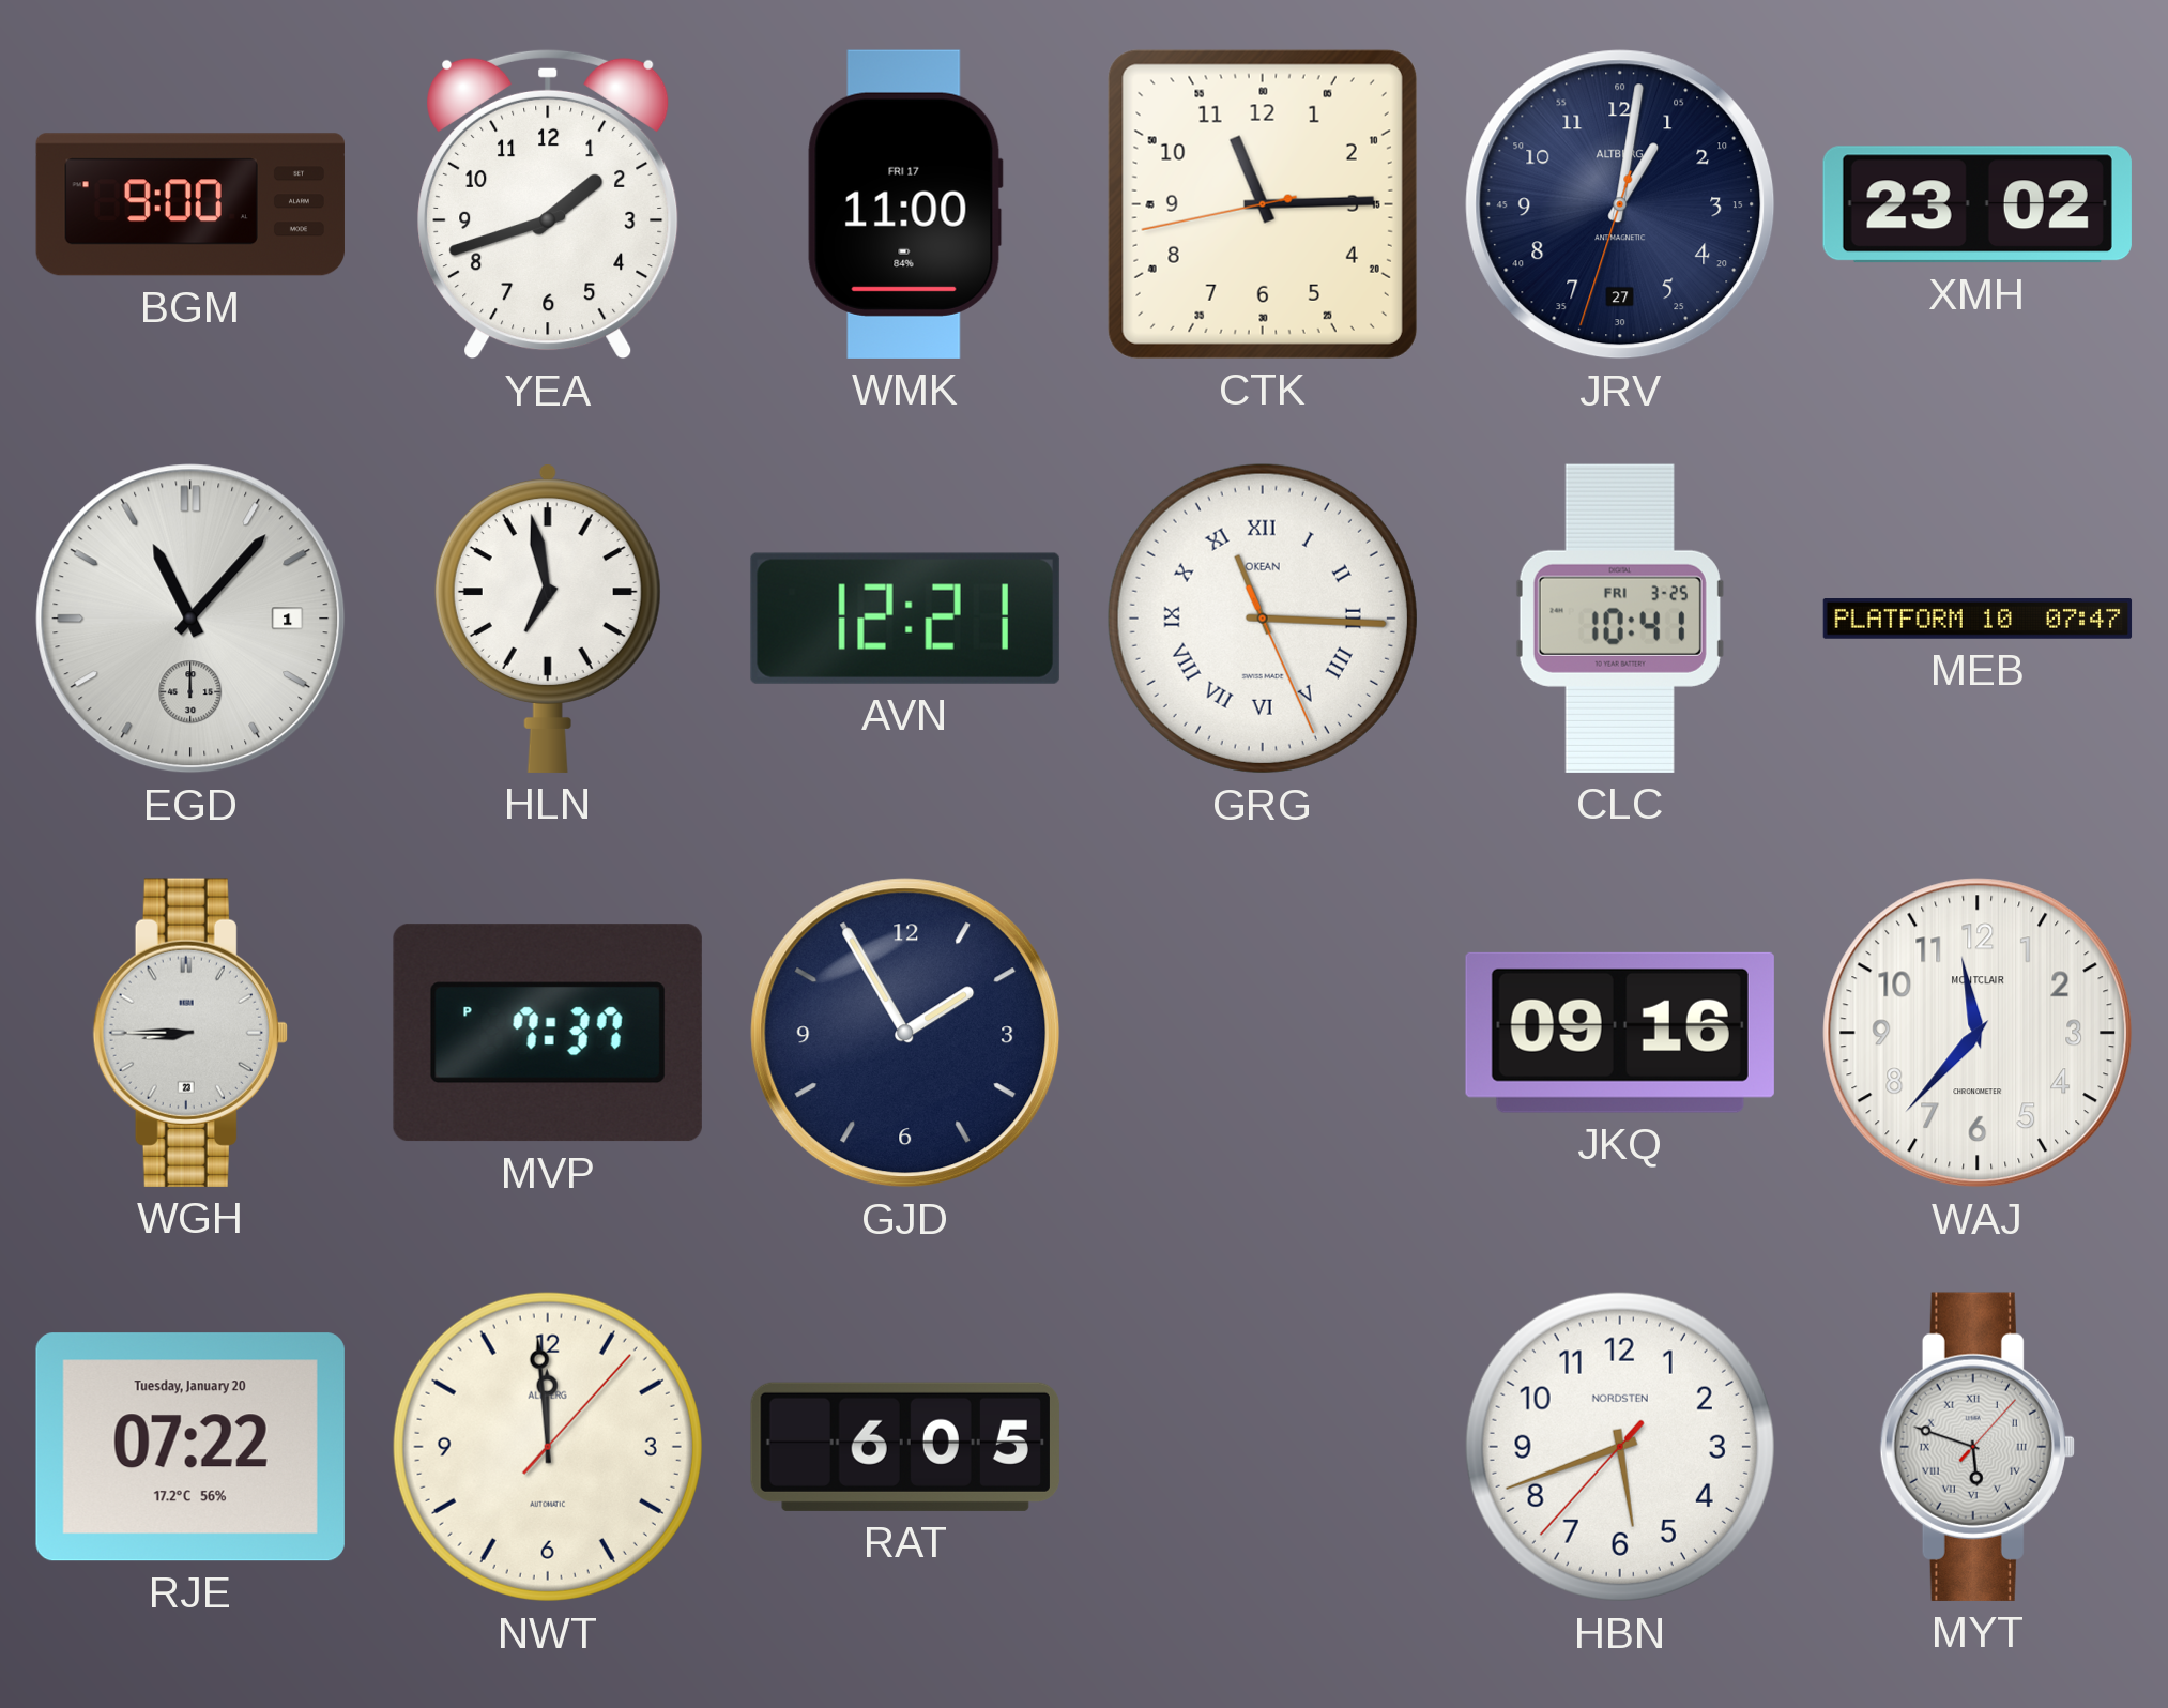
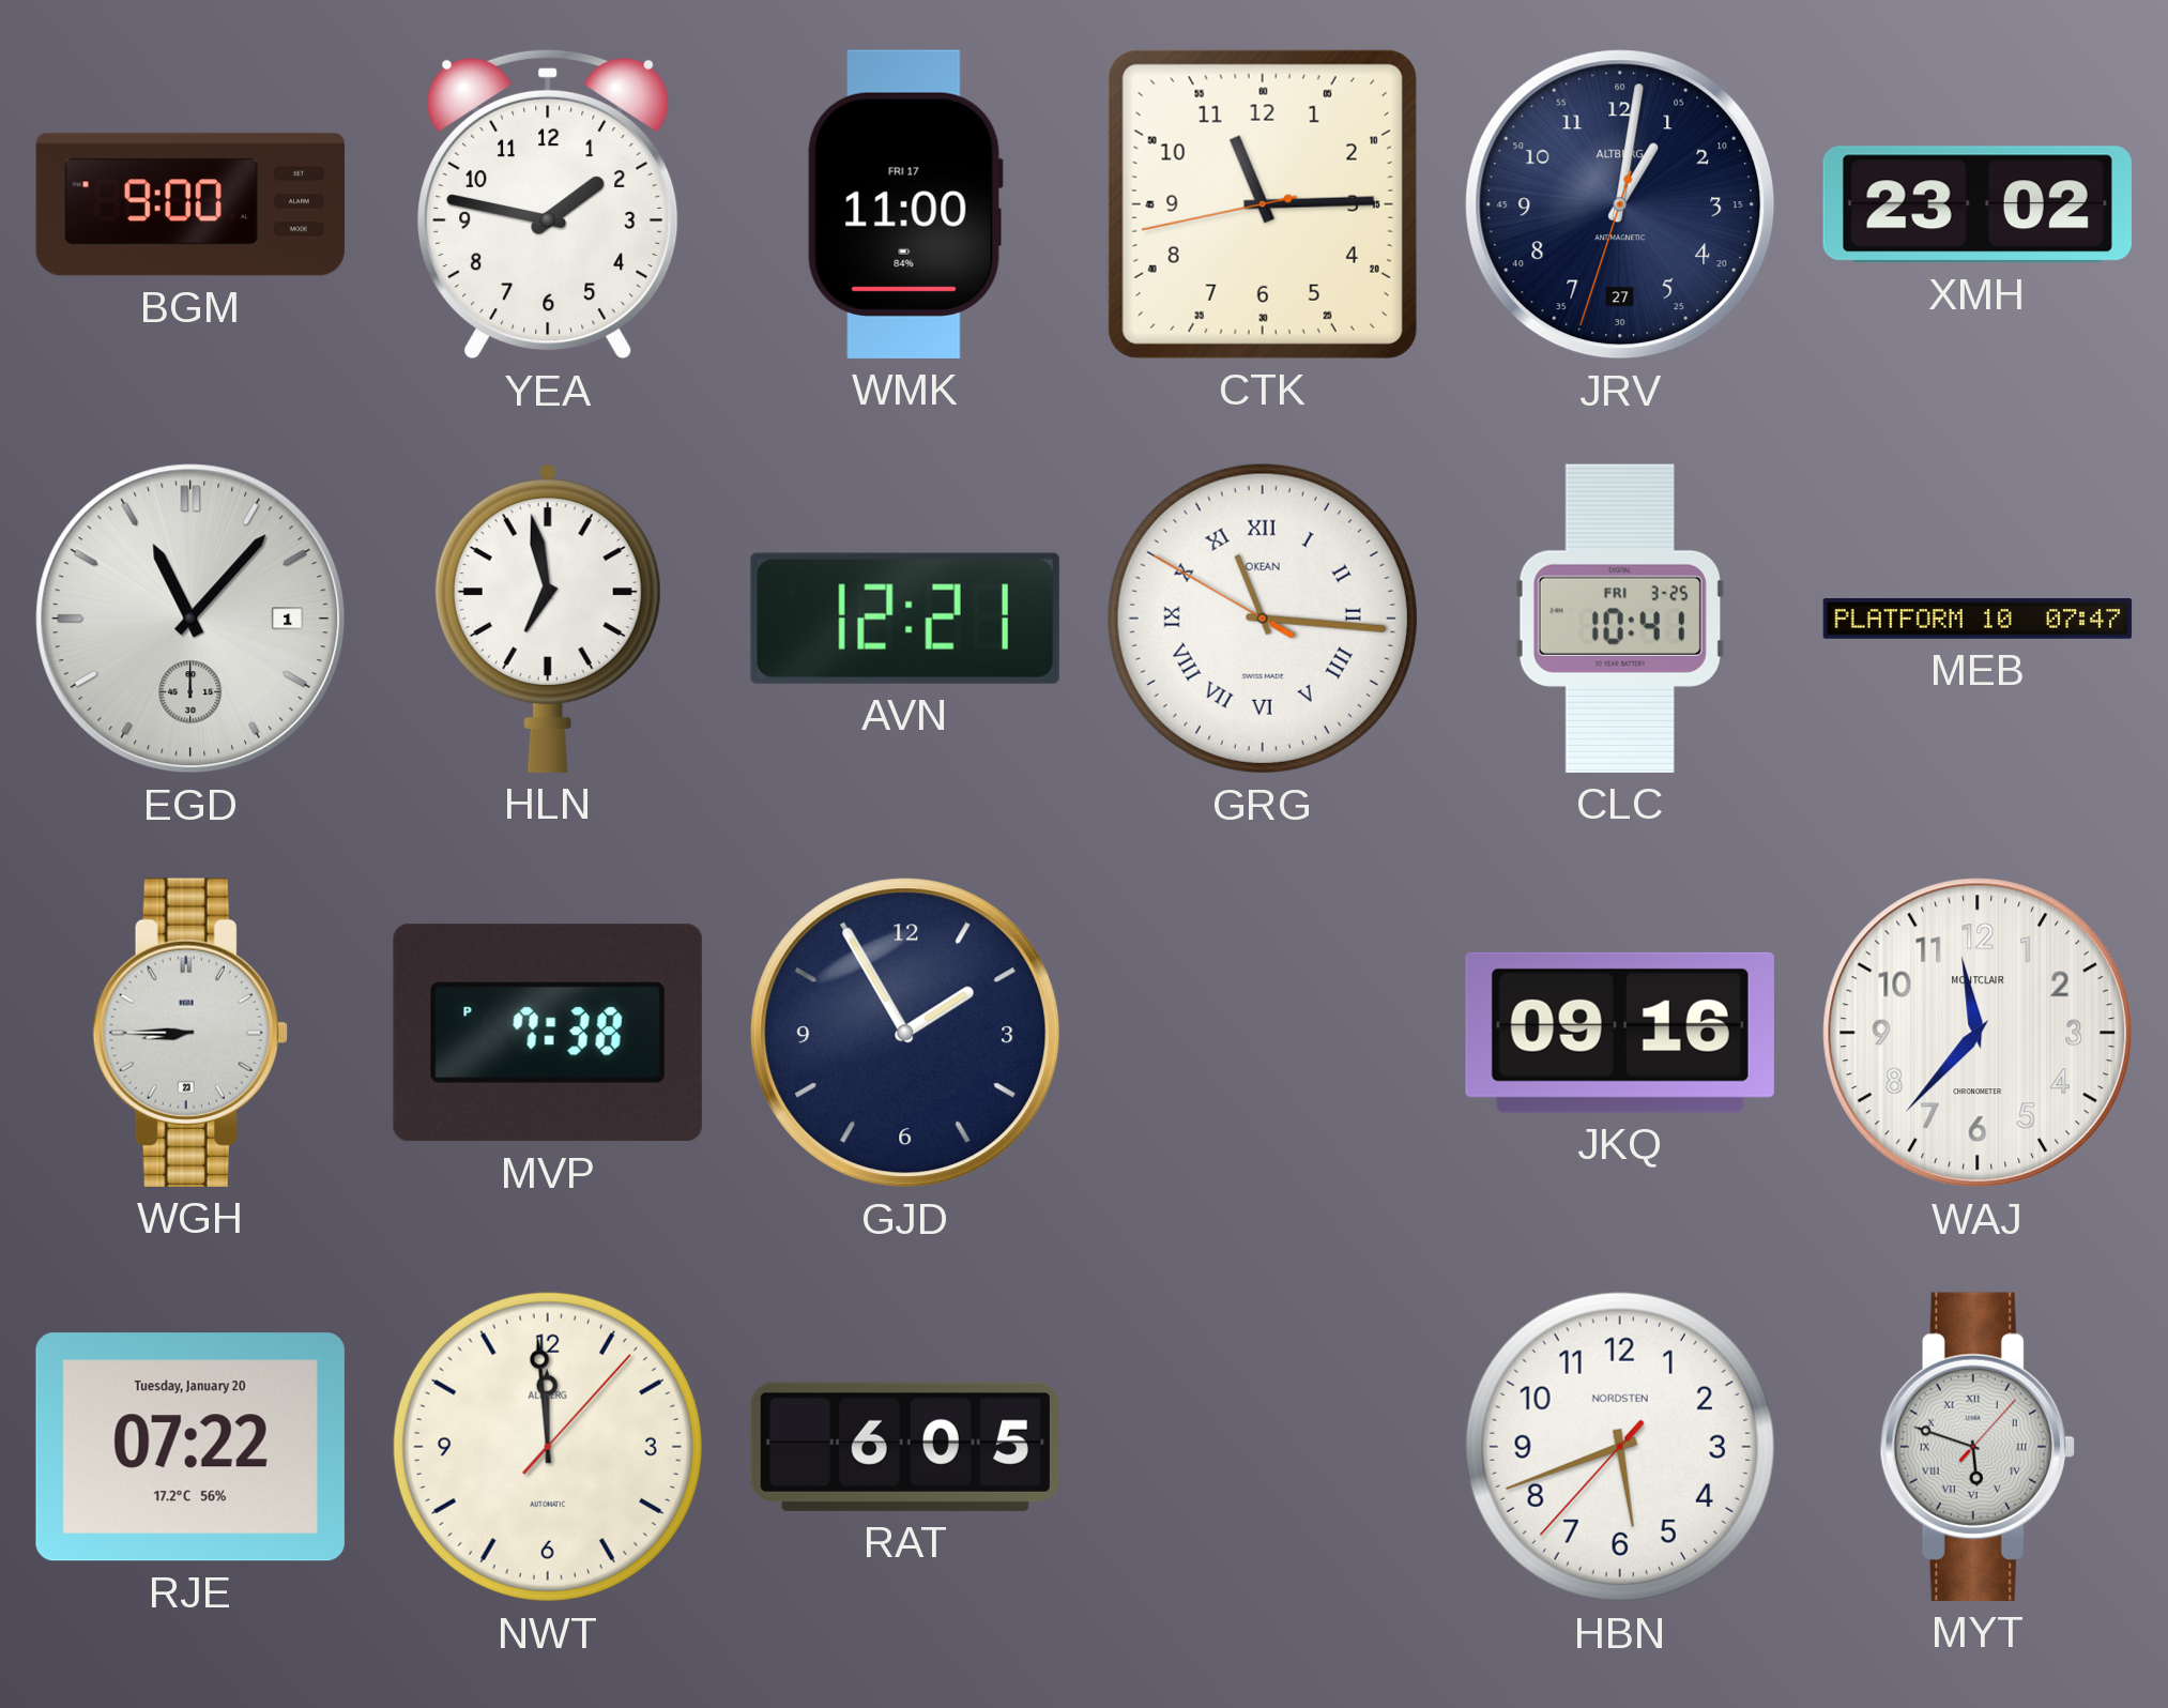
YEA: 1:42 -> 1:47
GRG: 11:15:26 -> 11:15:50
MVP: 7:37 -> 7:38
